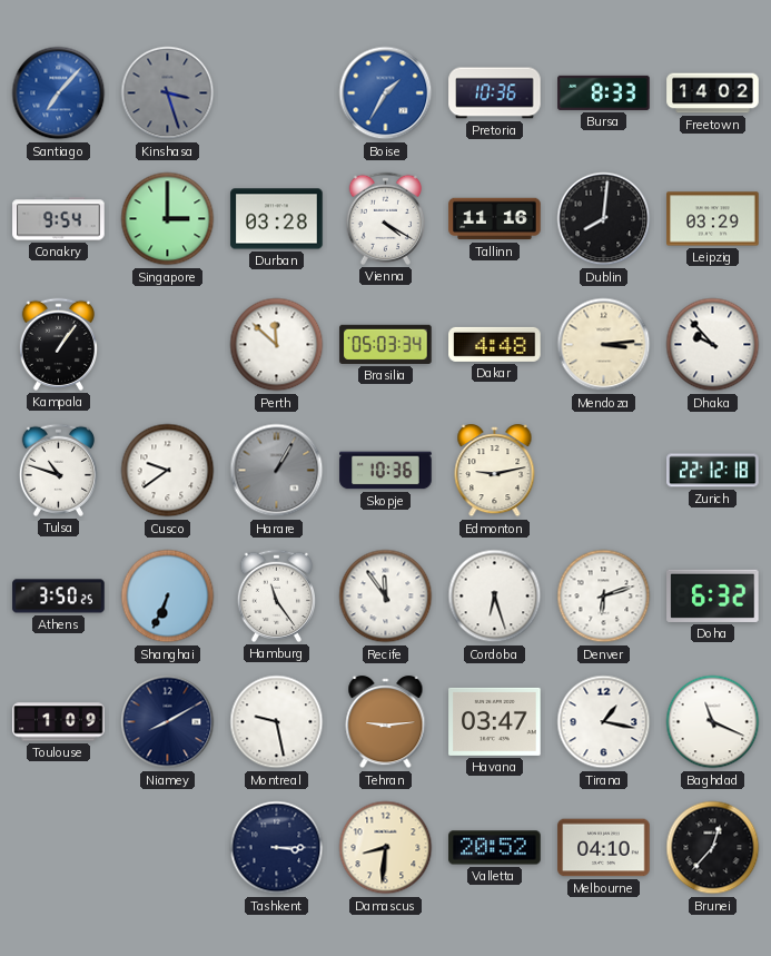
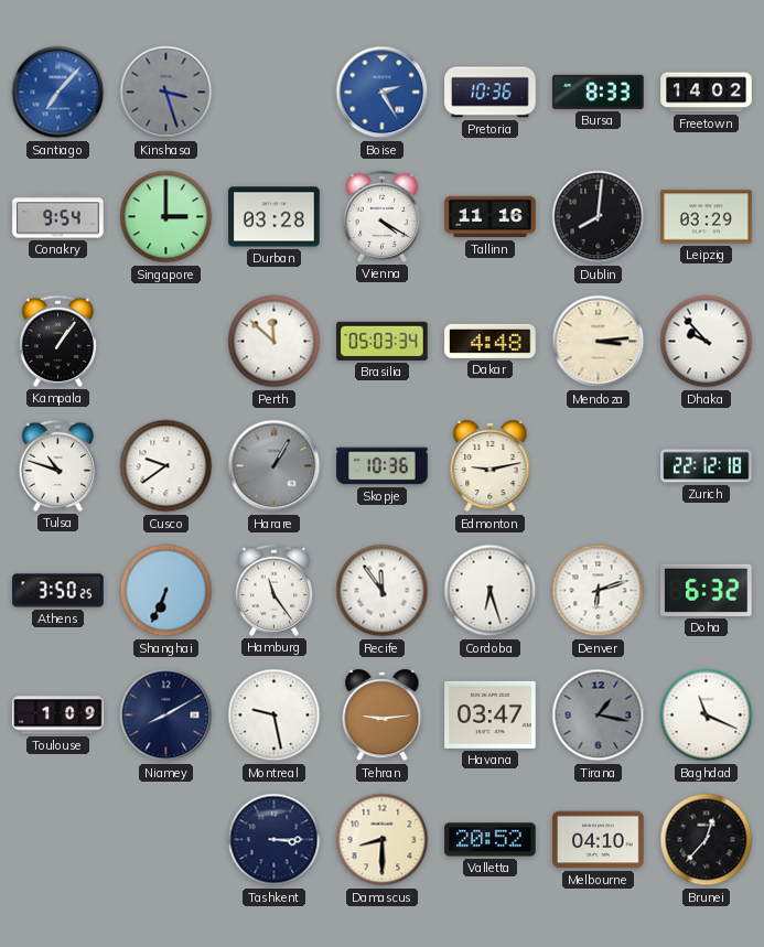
Boise: 1:35 -> 2:25
Tirana dial: white -> grey
Damascus: 8:31 -> 8:30
